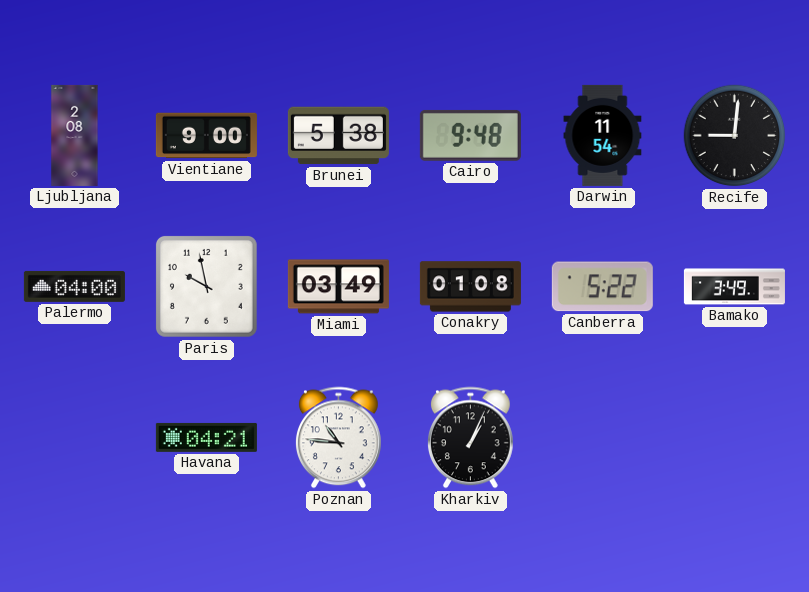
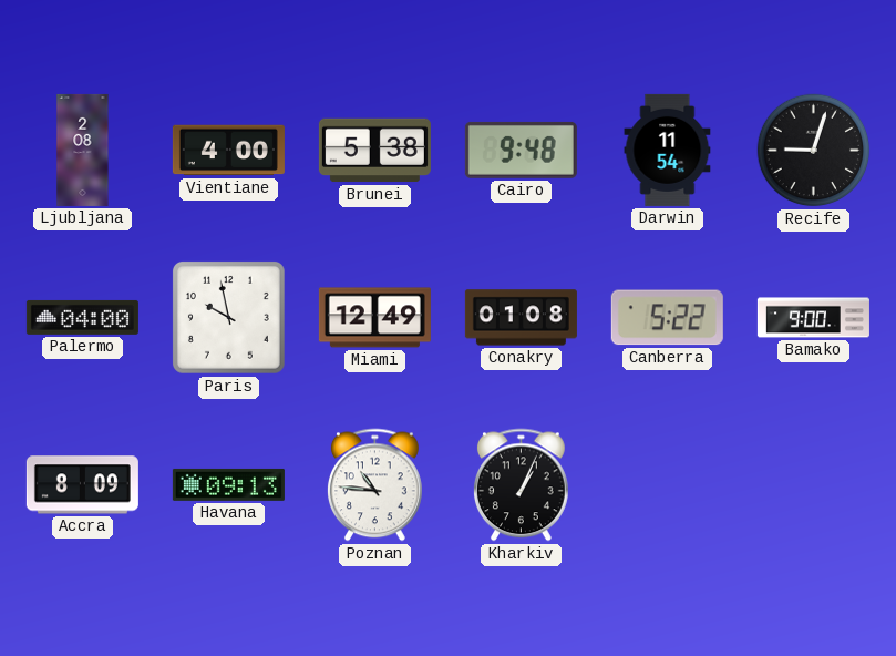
Vientiane: 9:00 -> 4:00
Recife: 9:01 -> 9:03
Miami: 03:49 -> 12:49
Bamako: 3:49 -> 9:00
Accra: none -> 8:09
Havana: 04:21 -> 09:13
